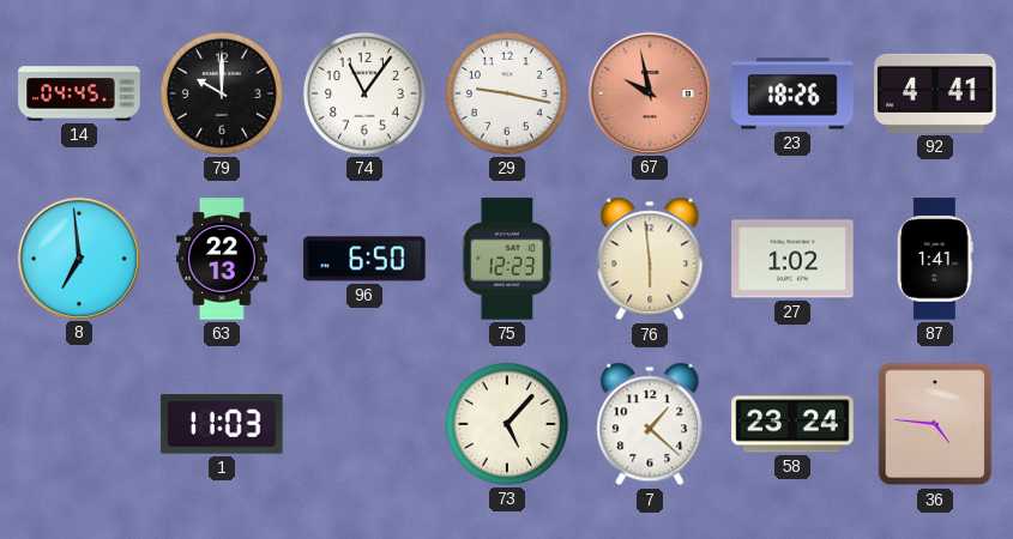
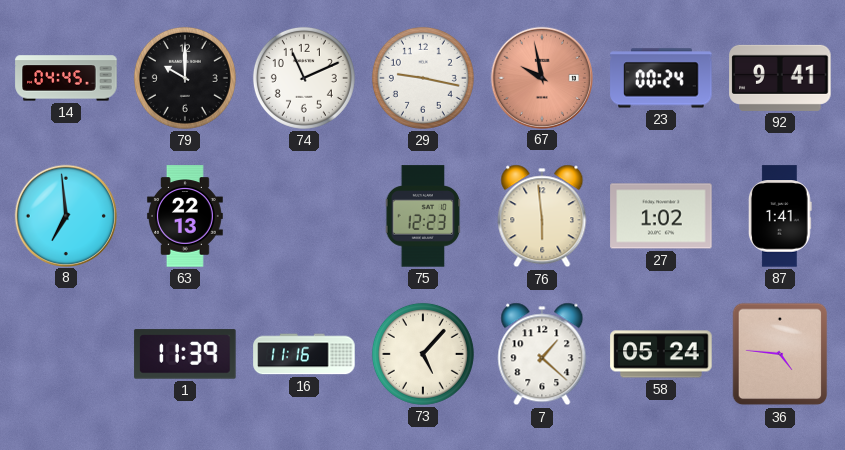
74: 11:06 -> 11:11
23: 18:26 -> 00:24
92: 4:41 -> 9:41
96: 6:50 -> none
1: 11:03 -> 11:39
16: none -> 11:16
58: 23:24 -> 05:24
